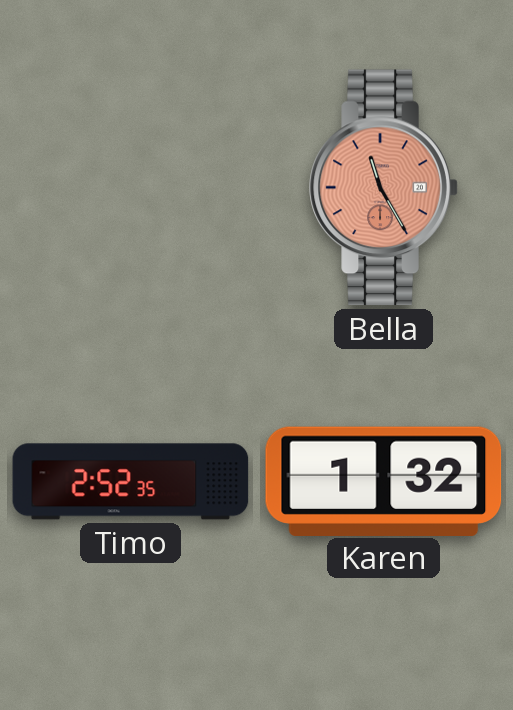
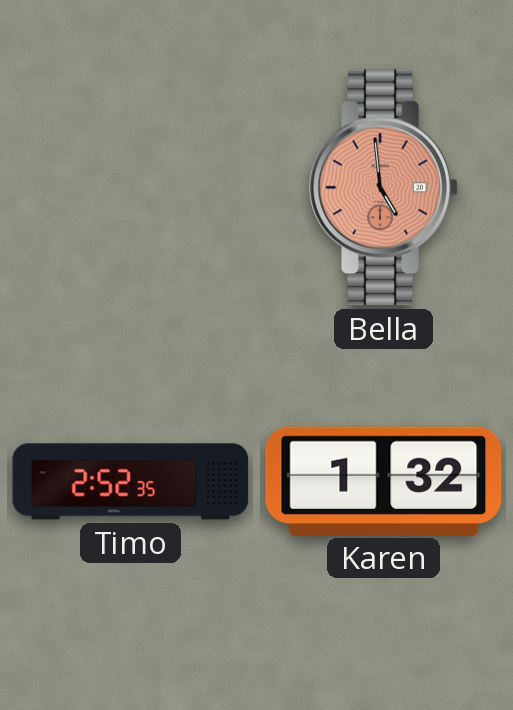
Bella: 11:25 -> 4:59
